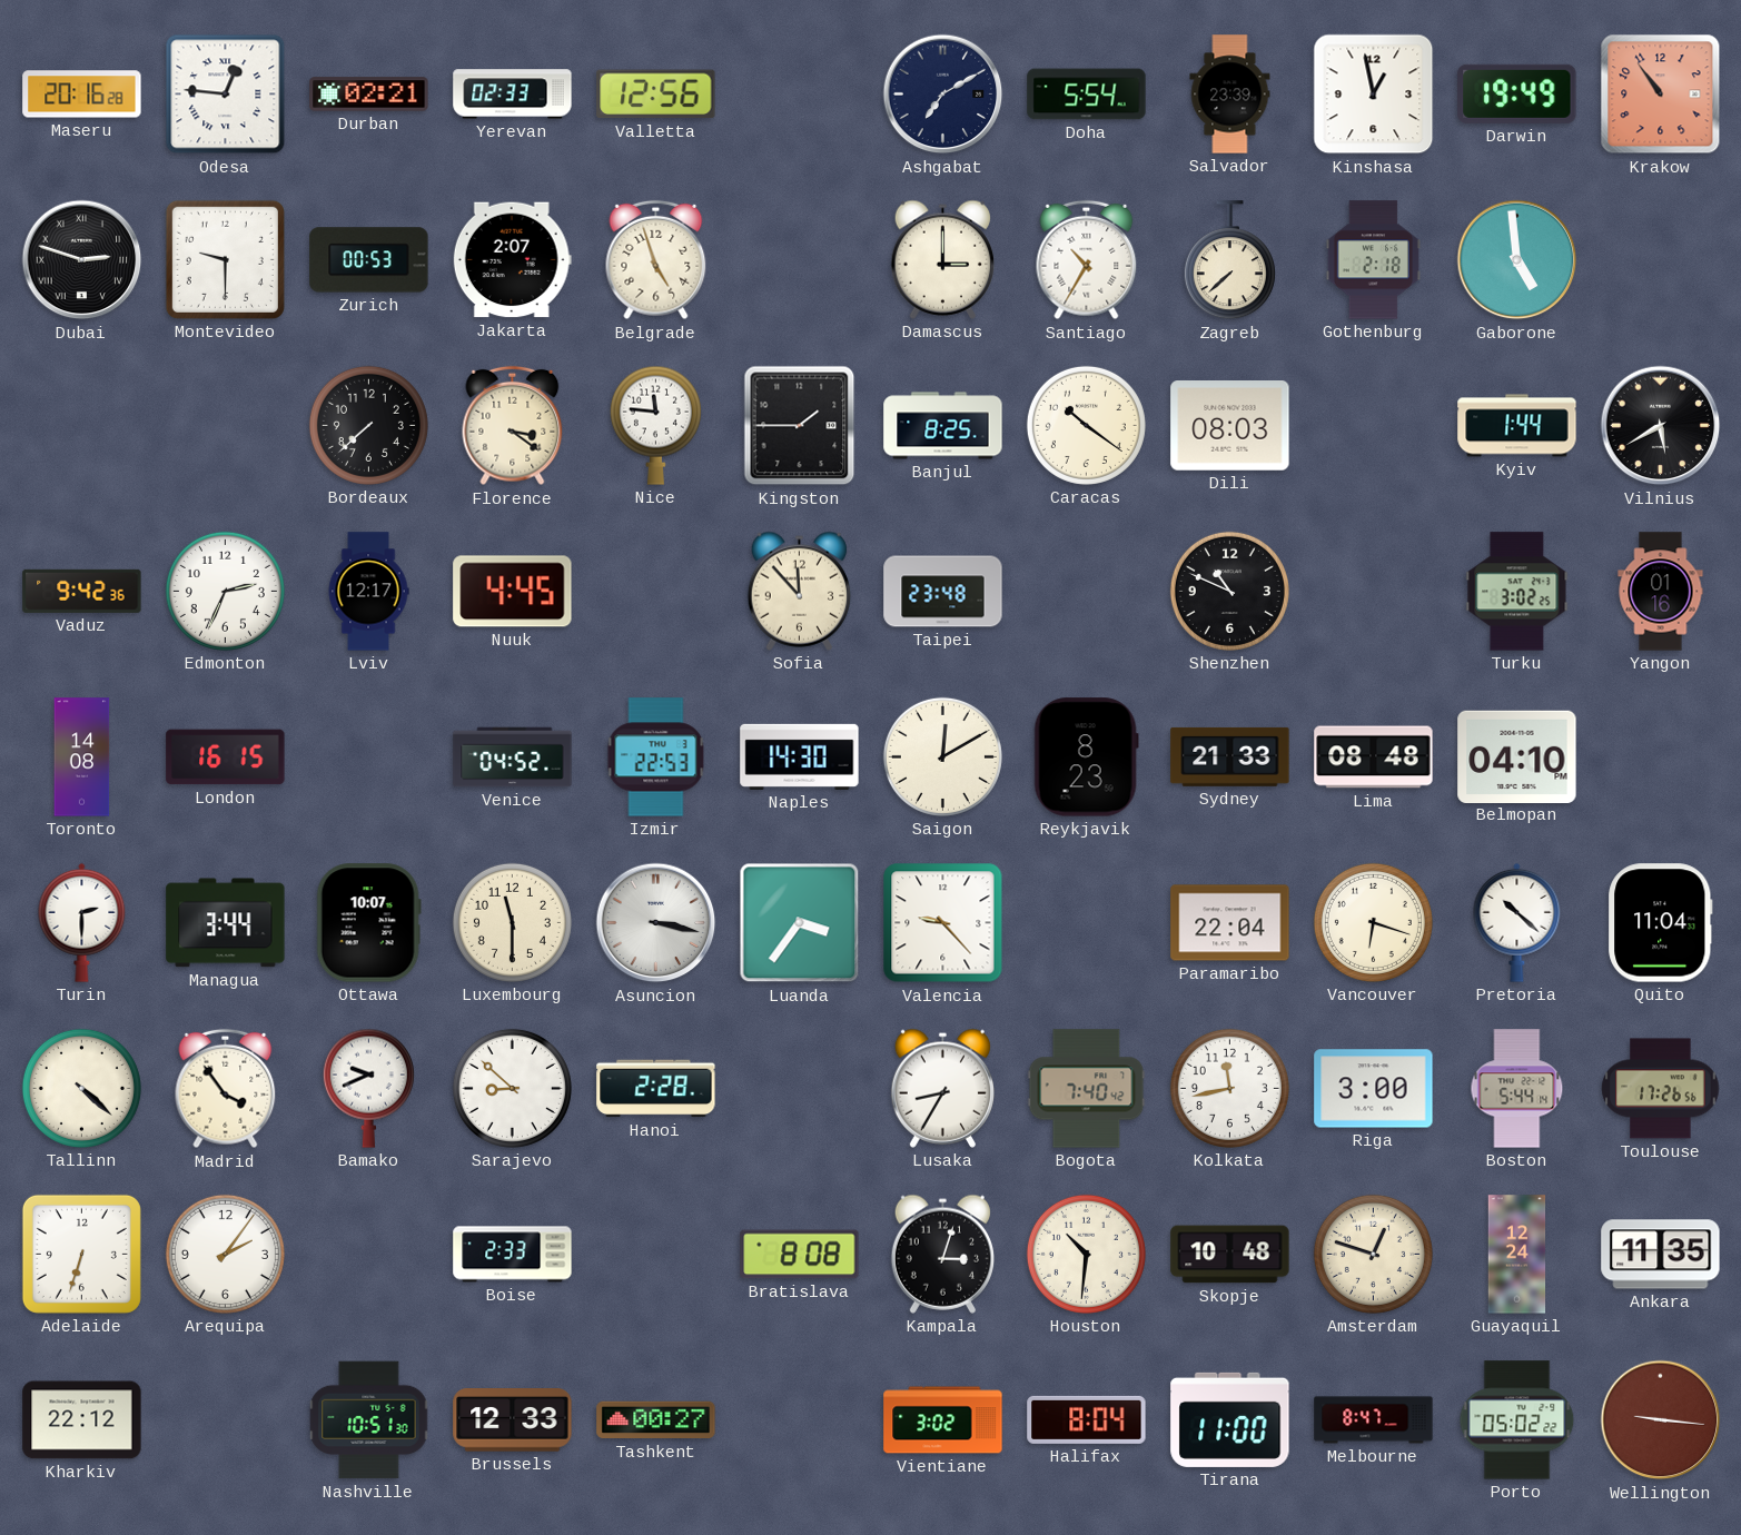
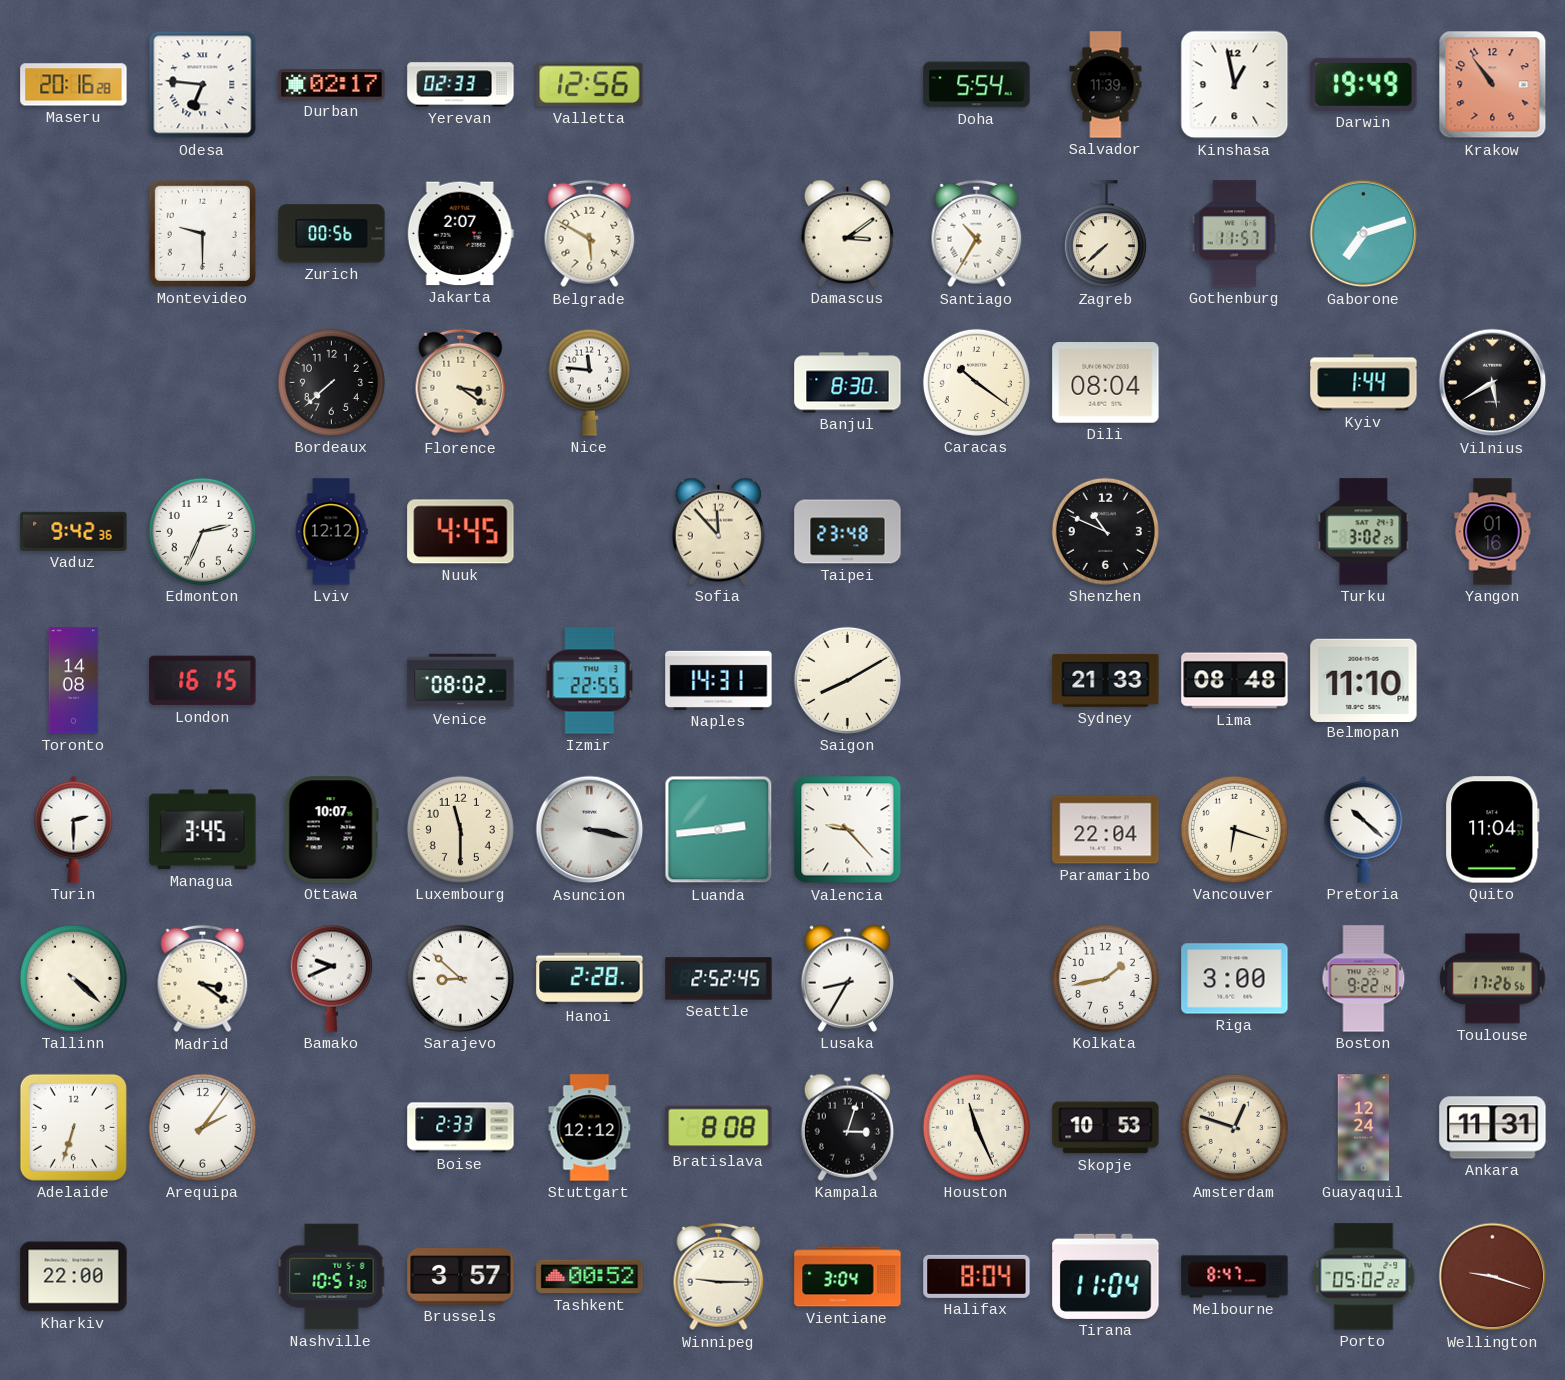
Odesa: 12:46 -> 6:46
Durban: 02:21 -> 02:17
Ashgabat: 7:10 -> none
Salvador: 23:39 -> 11:39
Dubai: 2:48 -> none
Zurich: 00:53 -> 00:56
Belgrade: 4:57 -> 5:50
Damascus: 3:00 -> 3:09
Gothenburg: 2:18 -> 11:57
Gaborone: 4:59 -> 7:12
Kingston: 1:45 -> none
Banjul: 8:25 -> 8:30
Dili: 08:03 -> 08:04
Lviv: 12:17 -> 12:12
Venice: 04:52 -> 08:02
Izmir: 22:53 -> 22:55
Naples: 14:30 -> 14:31
Saigon: 12:10 -> 8:10
Reykjavik: 8:23 -> none
Belmopan: 04:10 -> 11:10
Managua: 3:44 -> 3:45
Luanda: 3:36 -> 2:44
Madrid: 3:54 -> 3:21
Seattle: none -> 2:52
Bogota: 7:40 -> none
Kolkata: 11:43 -> 1:43
Boston: 5:44 -> 9:22
Stuttgart: none -> 12:12
Houston: 10:31 -> 11:26
Skopje: 10:48 -> 10:53
Ankara: 11:35 -> 11:31
Kharkiv: 22:12 -> 22:00
Brussels: 12:33 -> 3:57
Tashkent: 00:27 -> 00:52
Winnipeg: none -> 9:15
Vientiane: 3:02 -> 3:04
Tirana: 11:00 -> 11:04
Wellington: 9:16 -> 9:18
